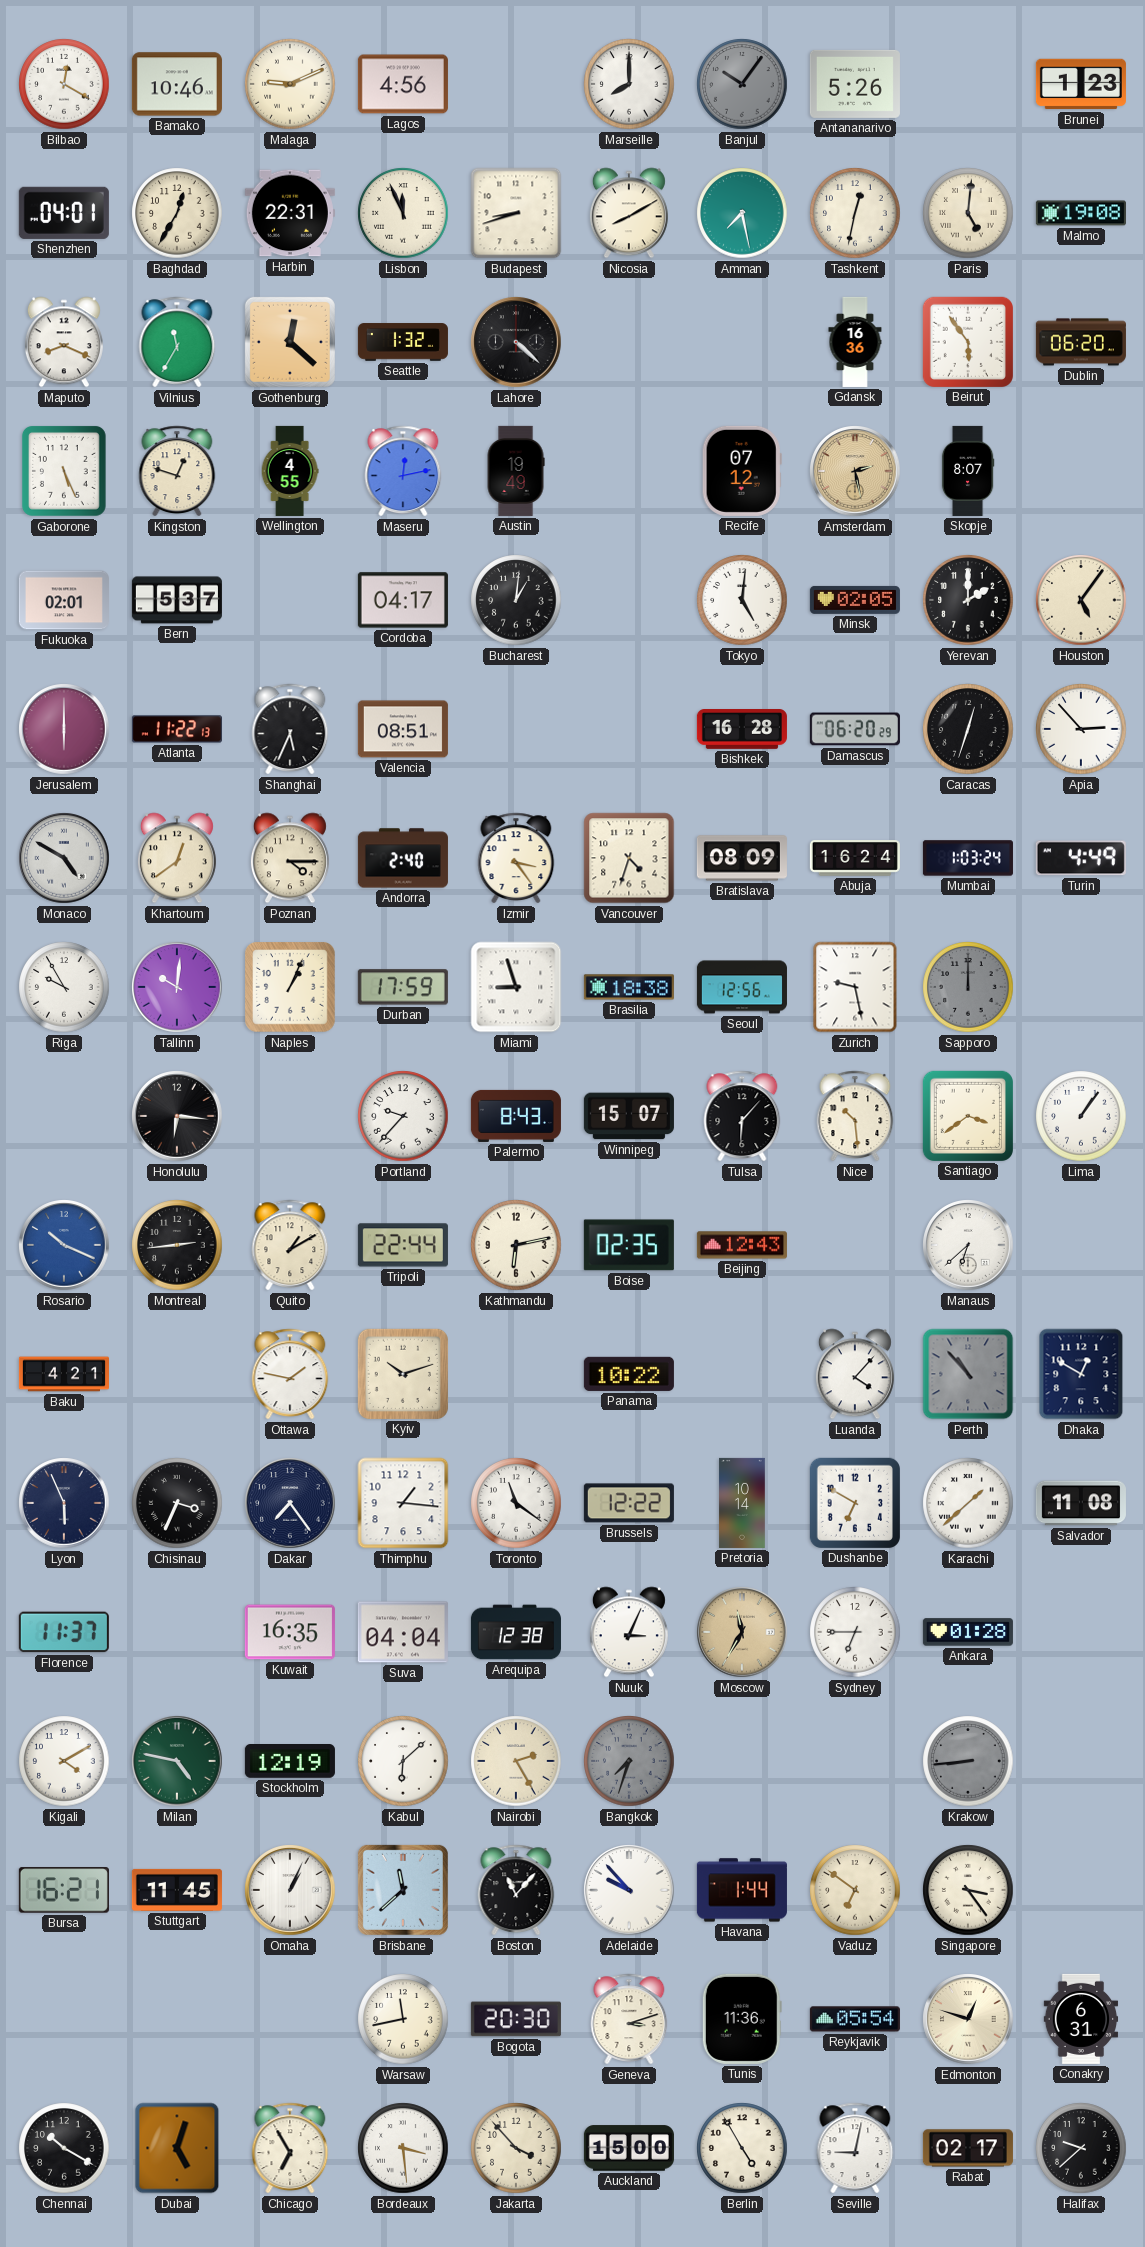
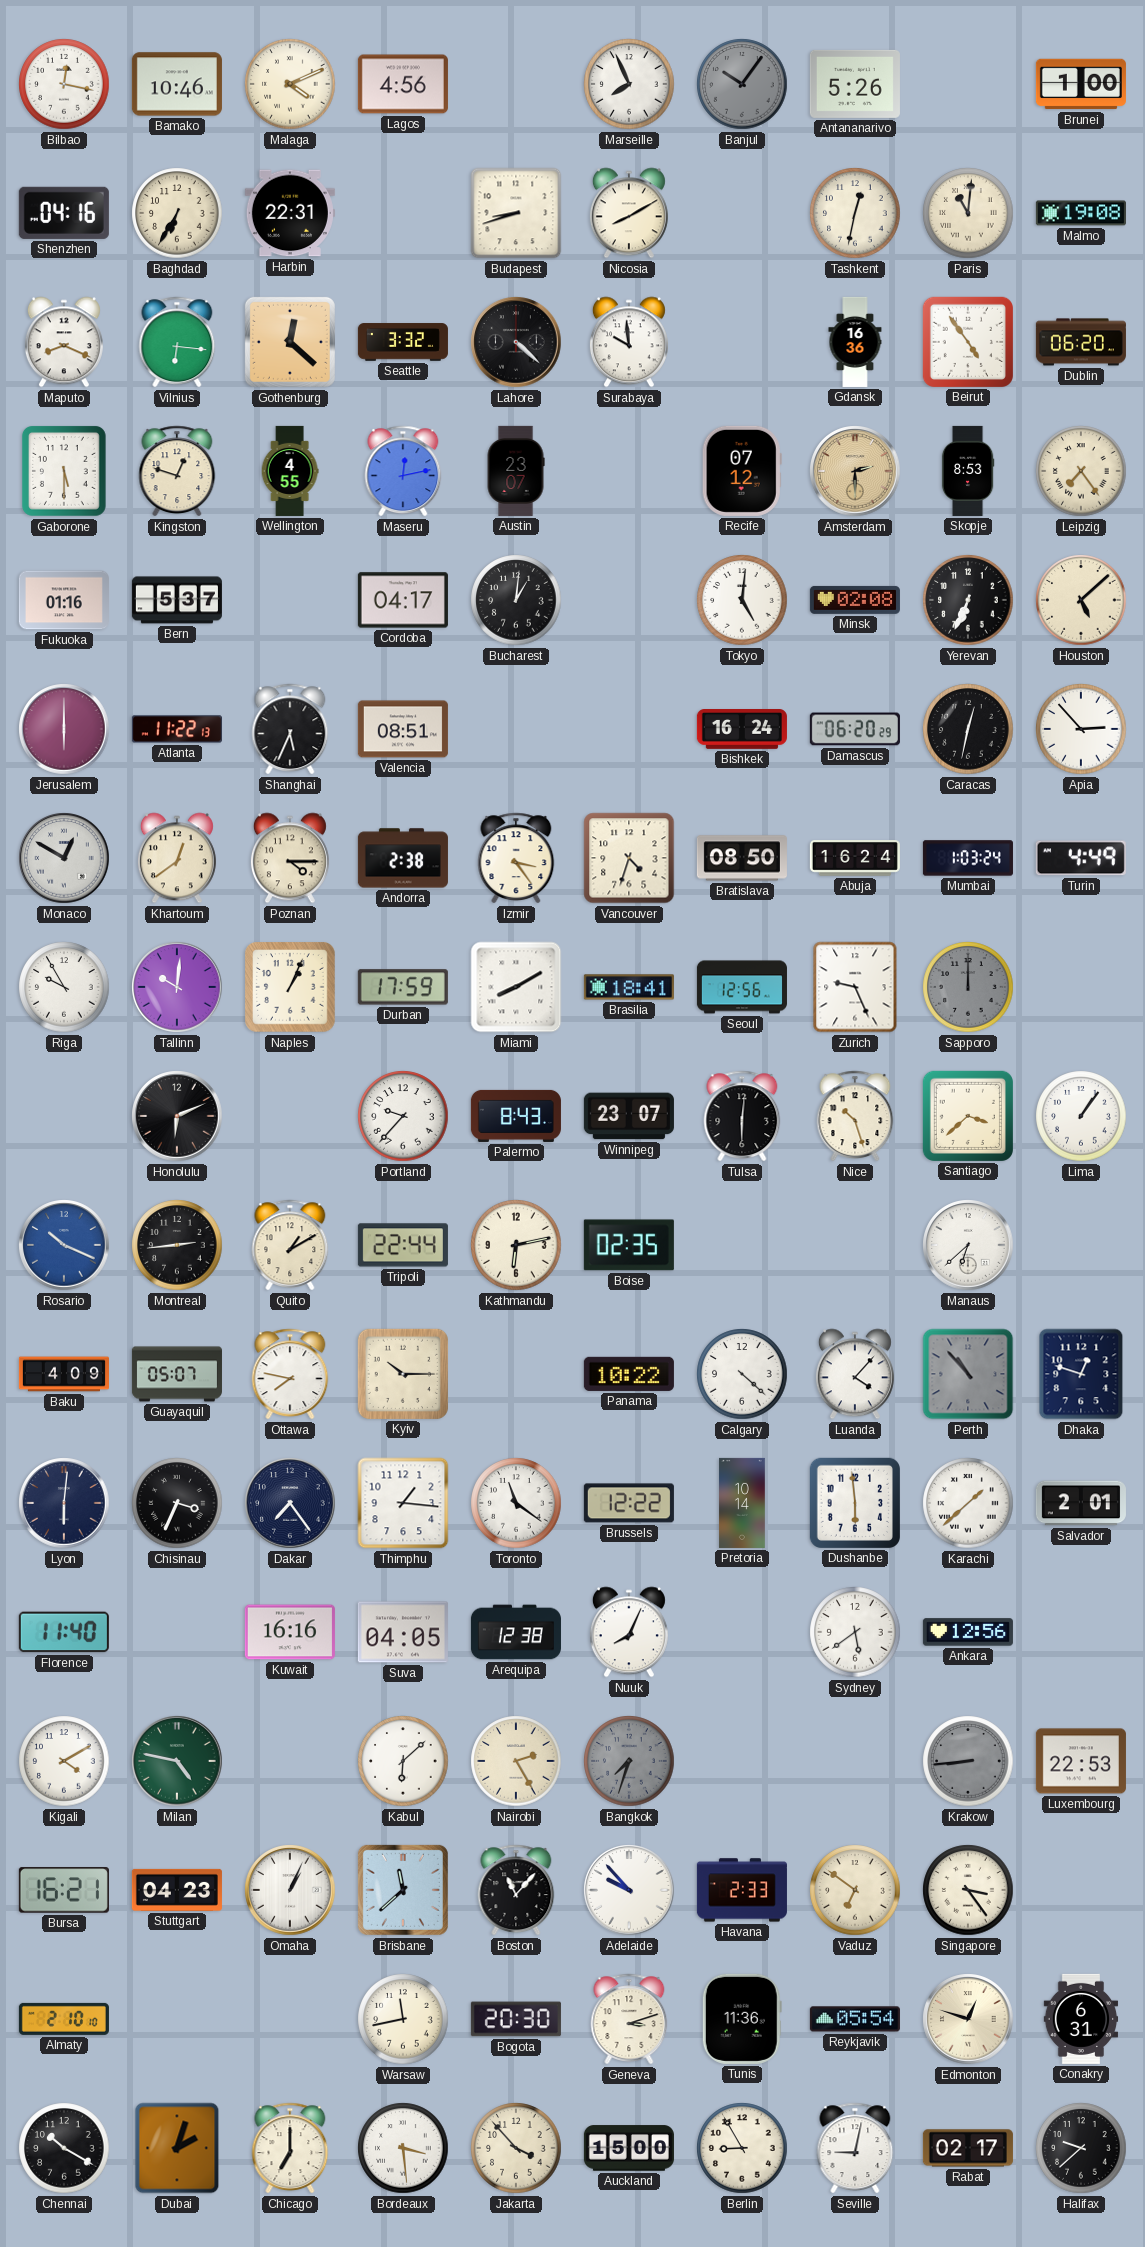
Bilbao: 12:20 -> 12:17
Malaga: 9:11 -> 4:11
Marseille: 8:00 -> 7:56
Brunei: 1:23 -> 1:00
Shenzhen: 04:01 -> 04:16
Baghdad: 12:35 -> 6:35
Lisbon: 11:56 -> none
Amman: 7:28 -> none
Paris: 5:01 -> 11:01
Vilnius: 11:35 -> 6:16
Seattle: 1:32 -> 3:32
Surabaya: none -> 9:59
Beirut: 5:54 -> 4:54
Gaborone: 5:26 -> 5:30
Austin: 19:49 -> 23:07
Amsterdam: 2:28 -> 2:30
Skopje: 8:07 -> 8:53
Leipzig: none -> 7:24
Fukuoka: 02:01 -> 01:16
Minsk: 02:05 -> 02:08
Yerevan: 2:00 -> 6:34
Houston: 5:06 -> 5:08
Bishkek: 16:28 -> 16:24
Caracas: 12:33 -> 12:32
Monaco: 4:50 -> 12:50
Andorra: 2:40 -> 2:38
Bratislava: 08:09 -> 08:50
Miami: 8:57 -> 8:10
Brasilia: 18:38 -> 18:41
Zurich: 9:28 -> 9:26
Honolulu: 6:16 -> 6:11
Winnipeg: 15:07 -> 23:07
Tulsa: 6:07 -> 6:01
Nice: 10:29 -> 10:27
Santiago: 3:39 -> 3:38
Beijing: 12:43 -> none
Baku: 4:21 -> 4:09
Guayaquil: none -> 05:07
Ottawa: 1:47 -> 7:47
Kyiv: 10:12 -> 10:15
Calgary: none -> 4:22
Dhaka: 12:50 -> 12:48
Lyon: 5:56 -> 6:01
Dushanbe: 6:50 -> 5:59
Salvador: 11:08 -> 2:01
Florence: 11:37 -> 11:40
Kuwait: 16:35 -> 16:16
Suva: 04:04 -> 04:05
Nuuk: 3:04 -> 8:04
Moscow: 11:35 -> none
Sydney: 6:45 -> 5:39
Ankara: 01:28 -> 12:56
Stockholm: 12:19 -> none
Luxembourg: none -> 22:53
Stuttgart: 11:45 -> 04:23
Havana: 1:44 -> 2:33
Almaty: none -> 2:10
Dubai: 5:03 -> 2:03
Chicago: 6:55 -> 7:00
Berlin: 4:55 -> 8:55
